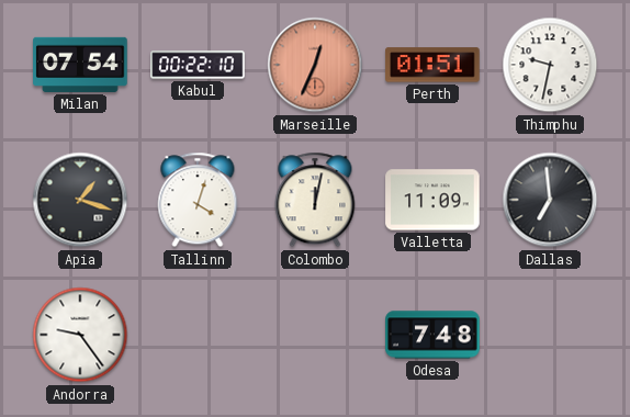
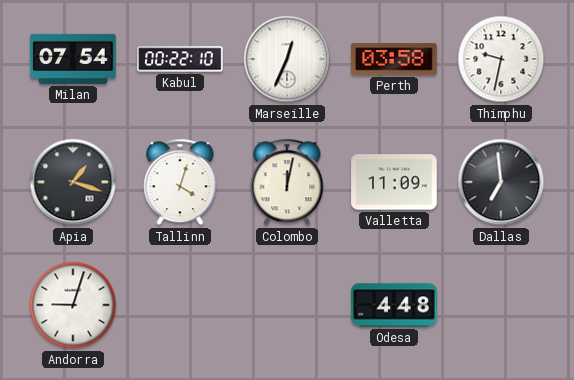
Marseille dial: salmon -> white
Perth: 01:51 -> 03:58
Andorra: 9:24 -> 9:03
Odesa: 7:48 -> 4:48
